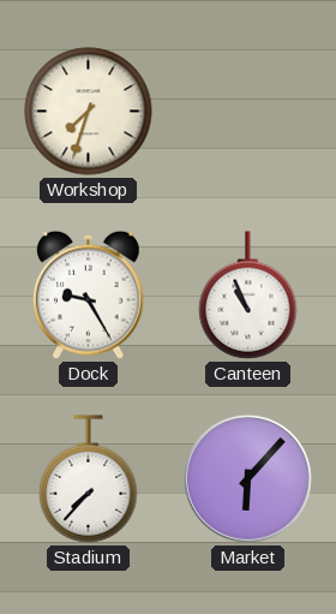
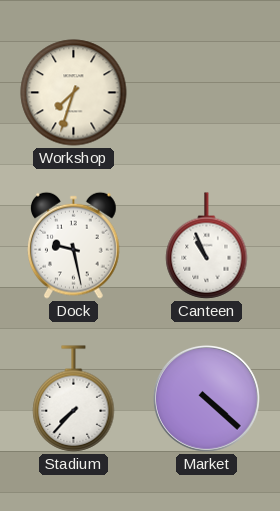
Dock: 9:25 -> 9:28
Market: 6:07 -> 4:22
